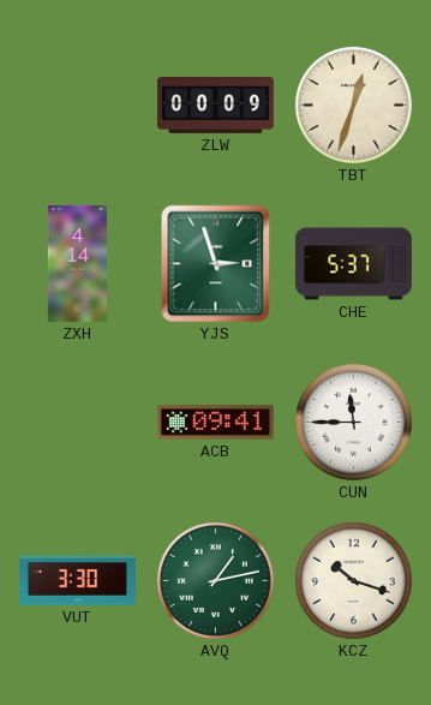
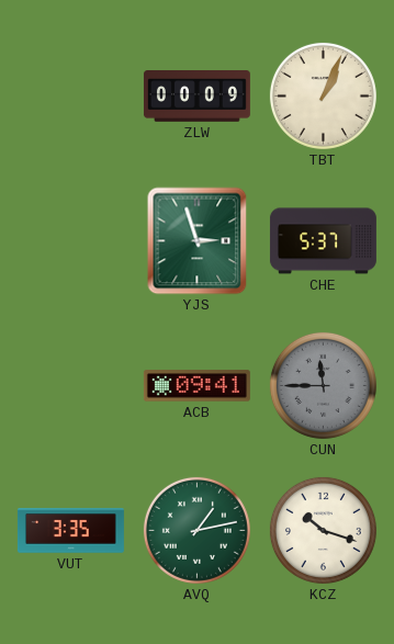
TBT: 12:33 -> 1:04
ZXH: 4:14 -> none
CUN dial: white -> grey
VUT: 3:30 -> 3:35
